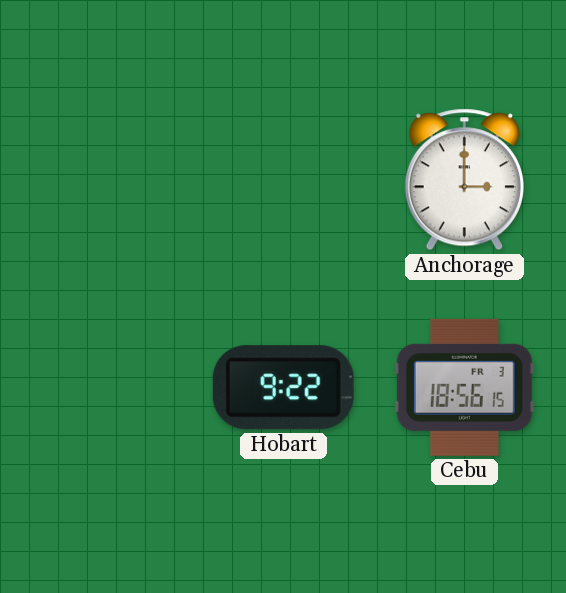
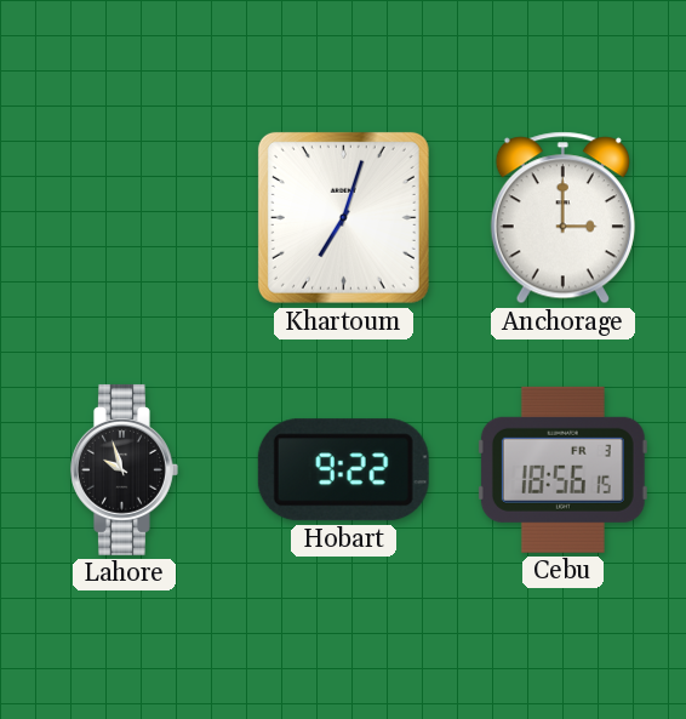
Khartoum: none -> 7:03
Lahore: none -> 9:57
